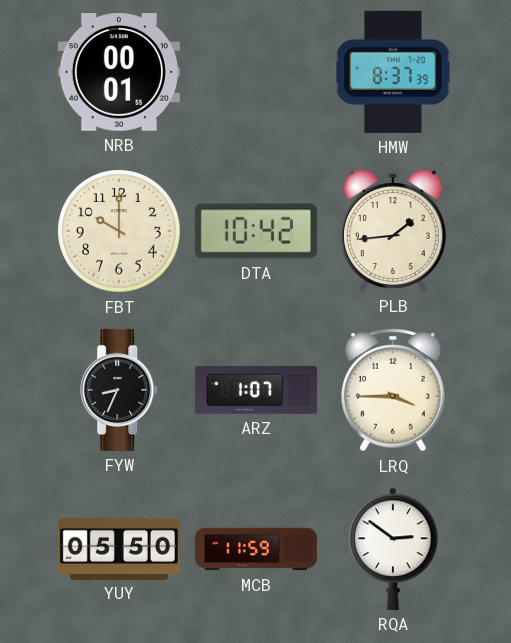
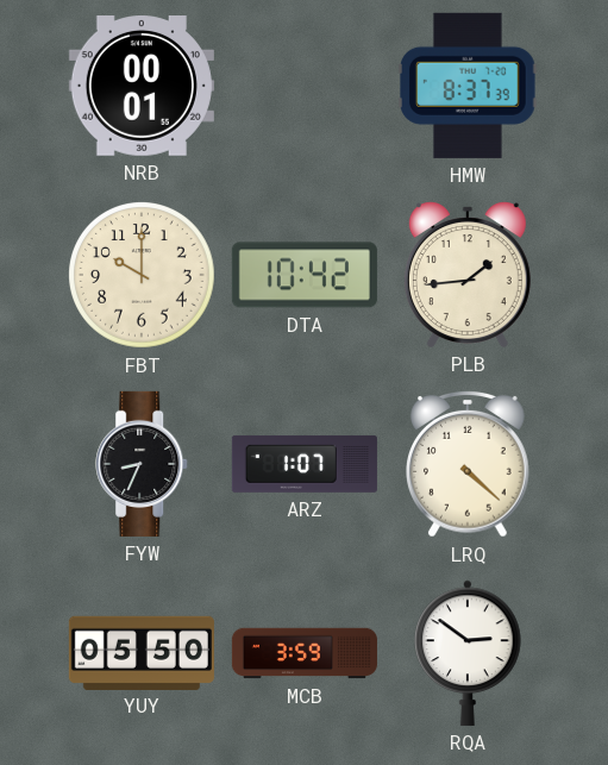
LRQ: 3:45 -> 4:22
MCB: 11:59 -> 3:59
